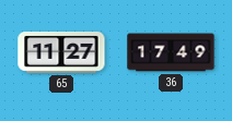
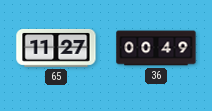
36: 17:49 -> 00:49
